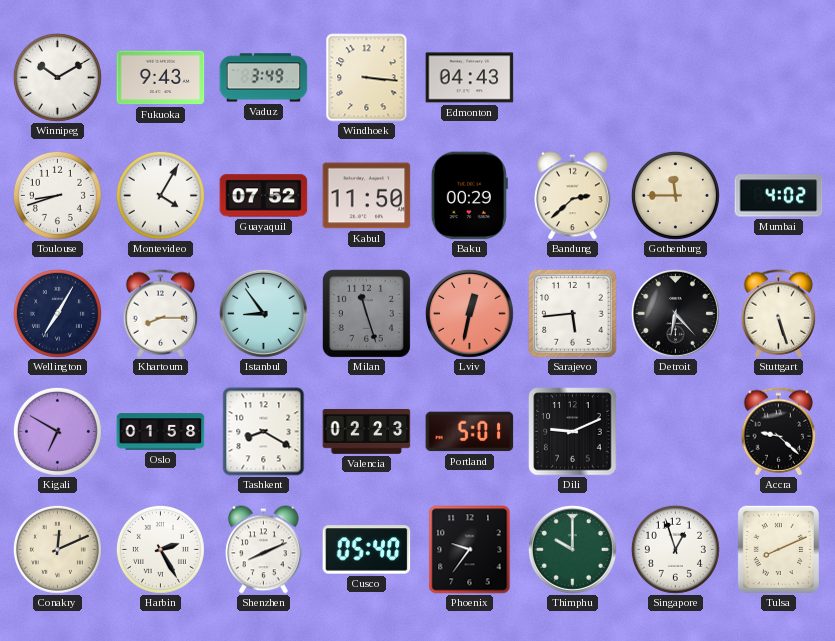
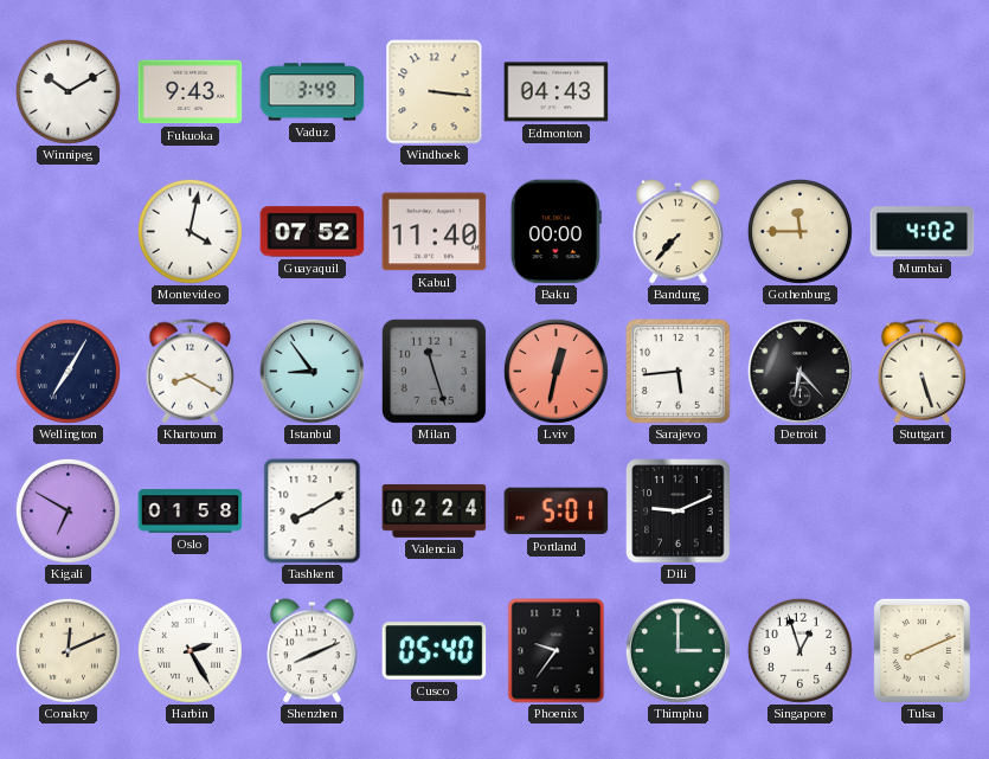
Toulouse: 8:42 -> none
Montevideo: 4:05 -> 4:02
Kabul: 11:50 -> 11:40
Baku: 00:29 -> 00:00
Bandung: 2:38 -> 7:37
Khartoum: 8:15 -> 8:20
Tashkent: 8:20 -> 8:10
Valencia: 02:23 -> 02:24
Accra: 9:22 -> none
Thimphu: 10:00 -> 3:00
